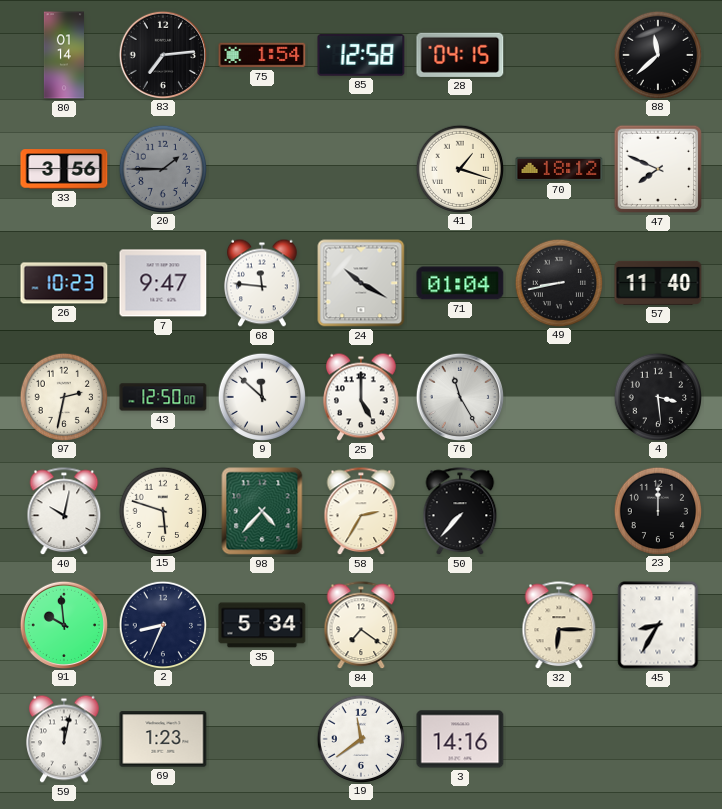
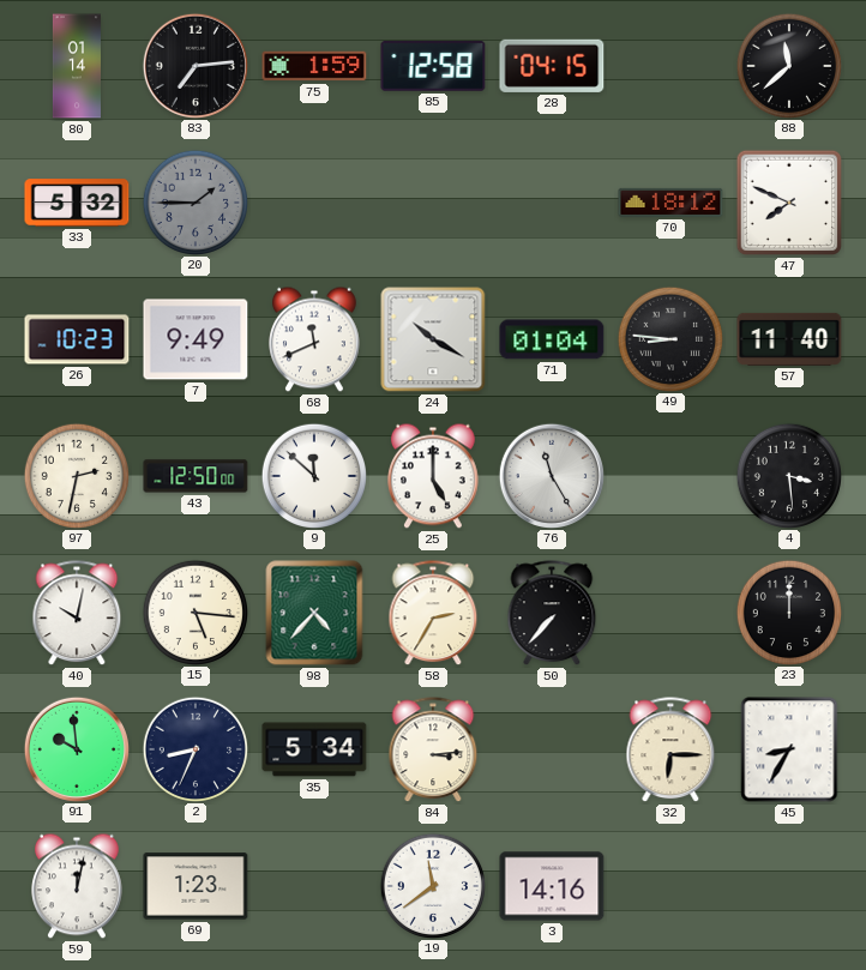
75: 1:54 -> 1:59
33: 3:56 -> 5:32
41: 1:18 -> none
7: 9:47 -> 9:49
68: 11:46 -> 11:41
49: 8:43 -> 8:46
15: 5:48 -> 5:16
84: 7:21 -> 3:14
